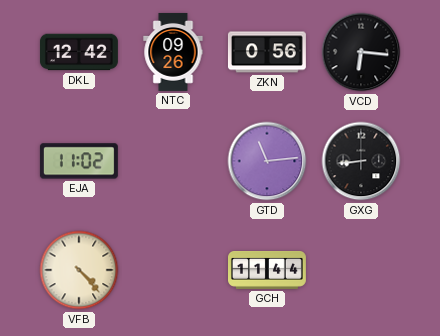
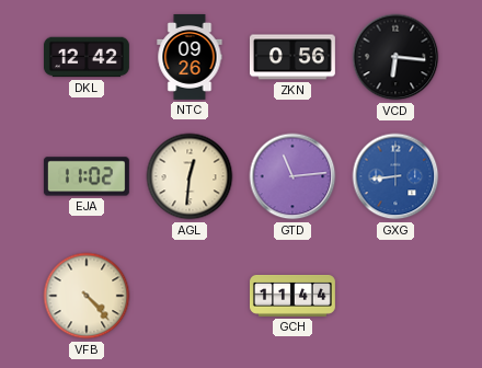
AGL: none -> 12:31
GXG dial: black -> blue
